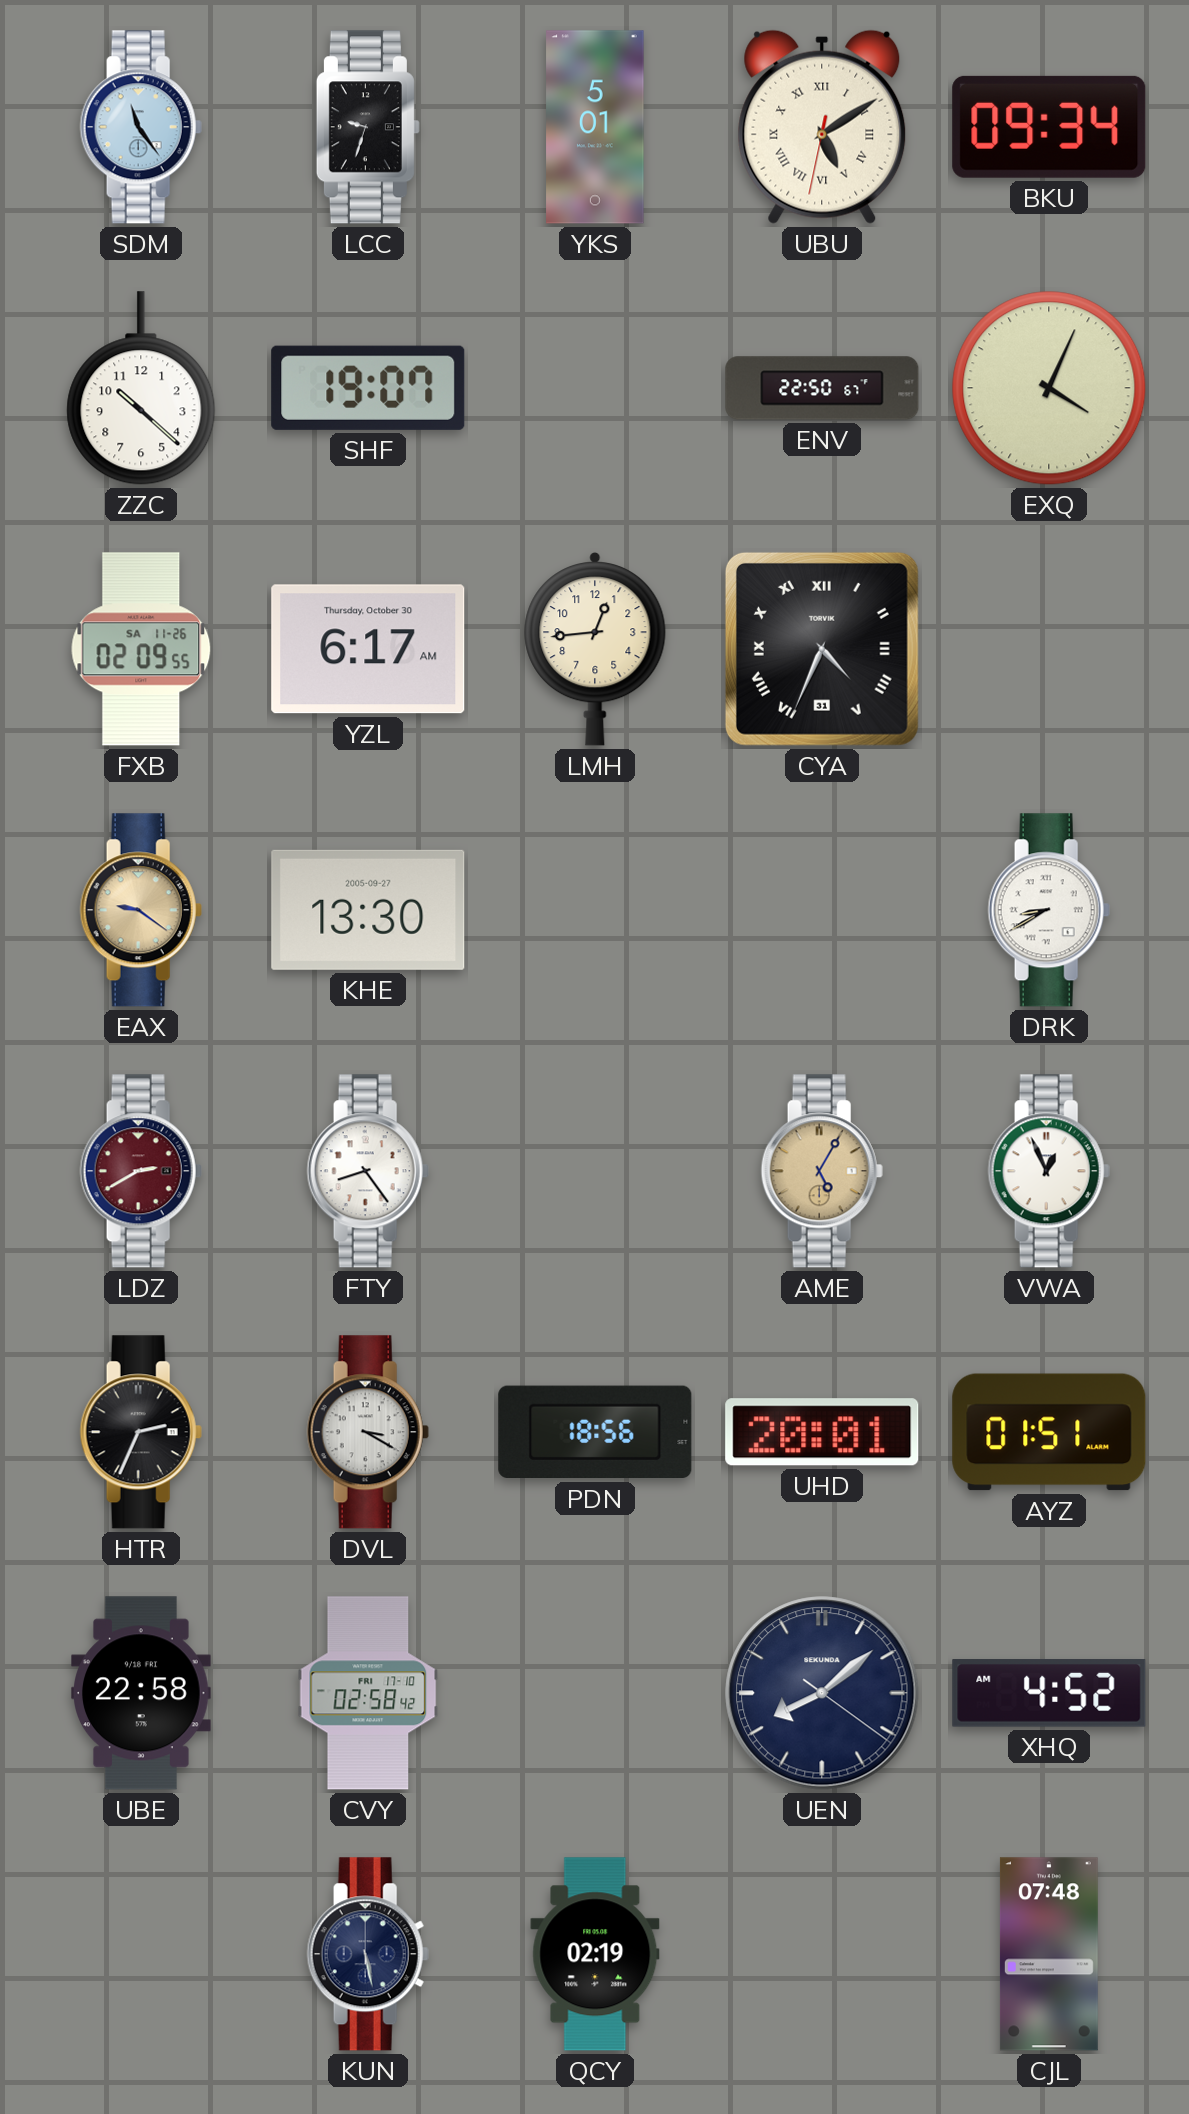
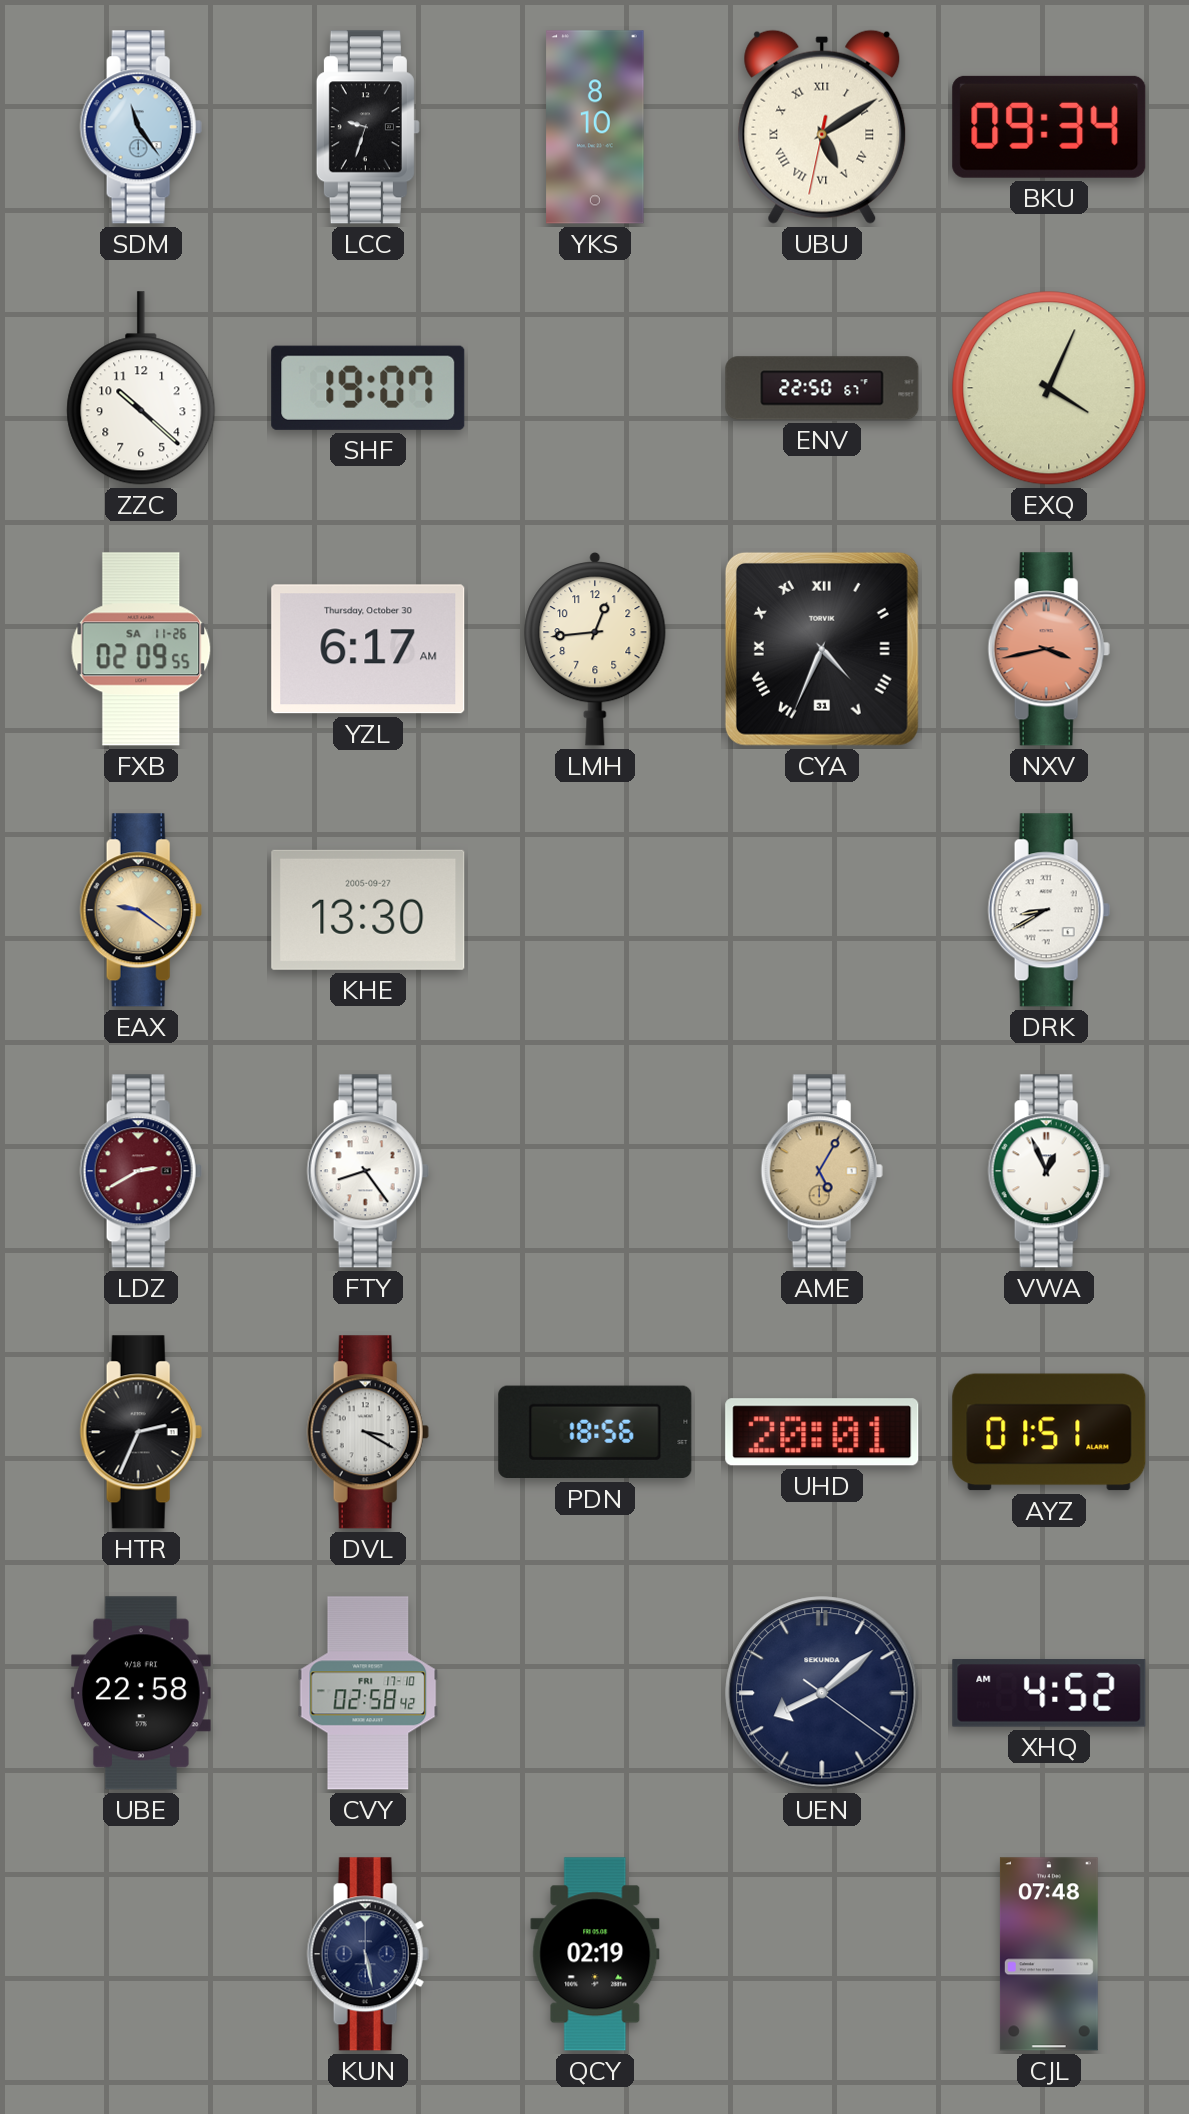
YKS: 5:01 -> 8:10
NXV: none -> 3:43
